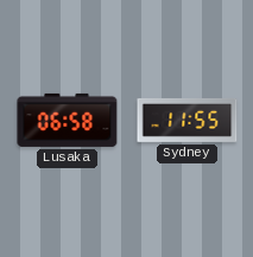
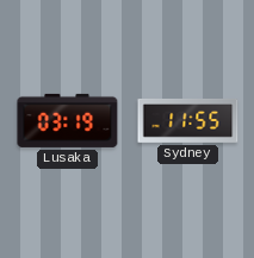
Lusaka: 06:58 -> 03:19
